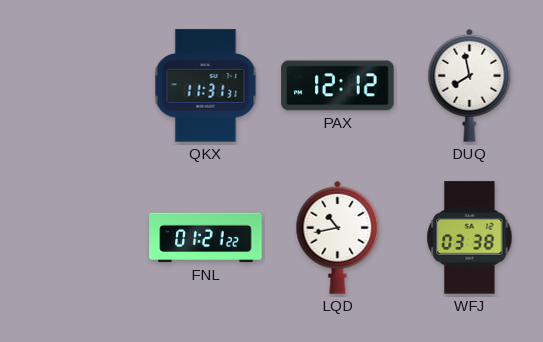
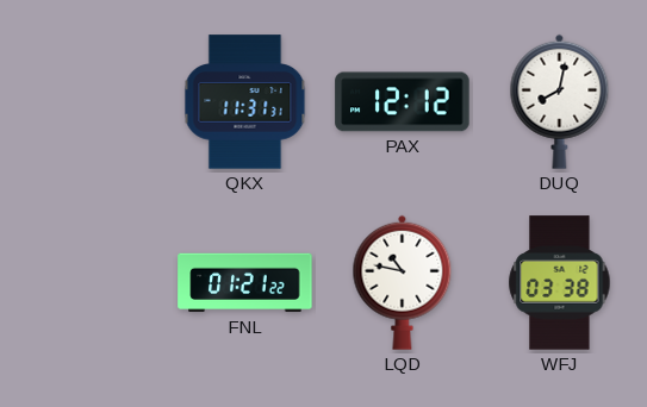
DUQ: 7:58 -> 8:02
LQD: 10:43 -> 10:47
